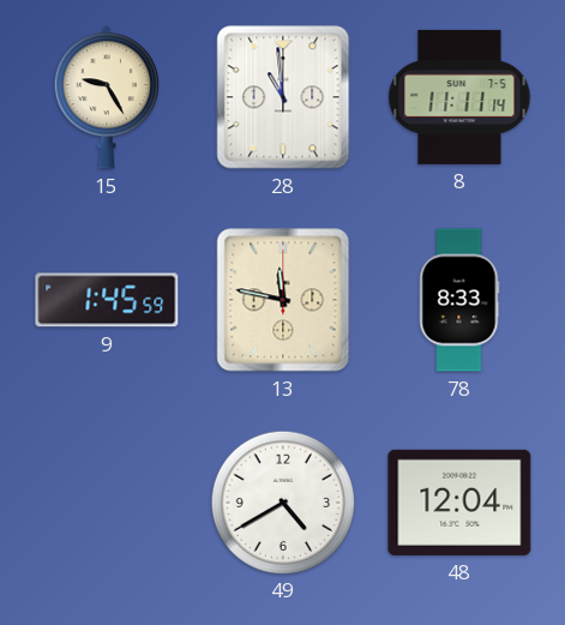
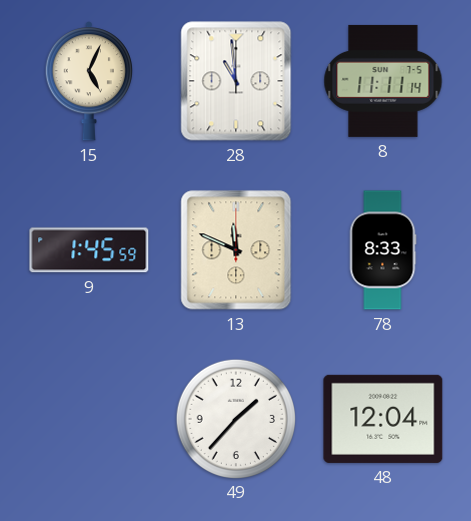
15: 9:25 -> 5:04
13: 11:47 -> 11:49
49: 4:40 -> 1:37
